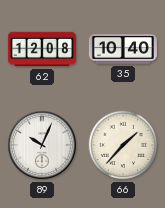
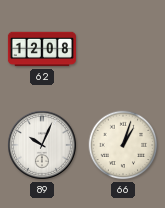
35: 10:40 -> none
66: 1:37 -> 1:03
